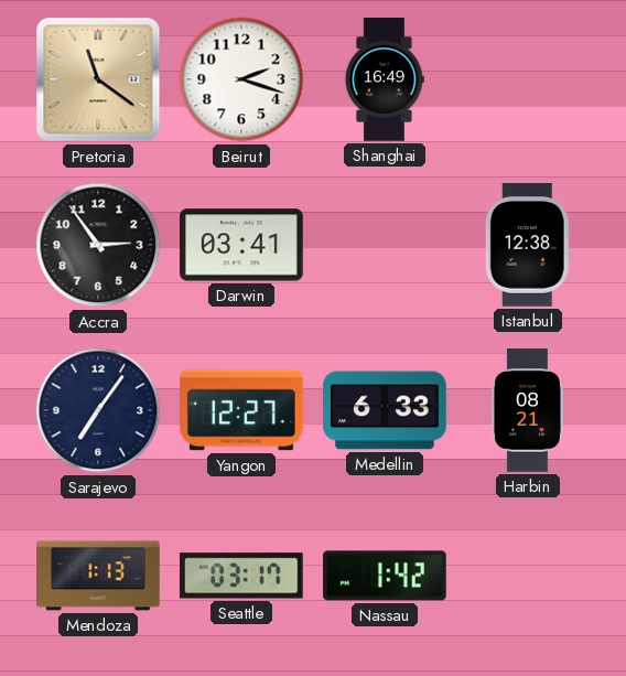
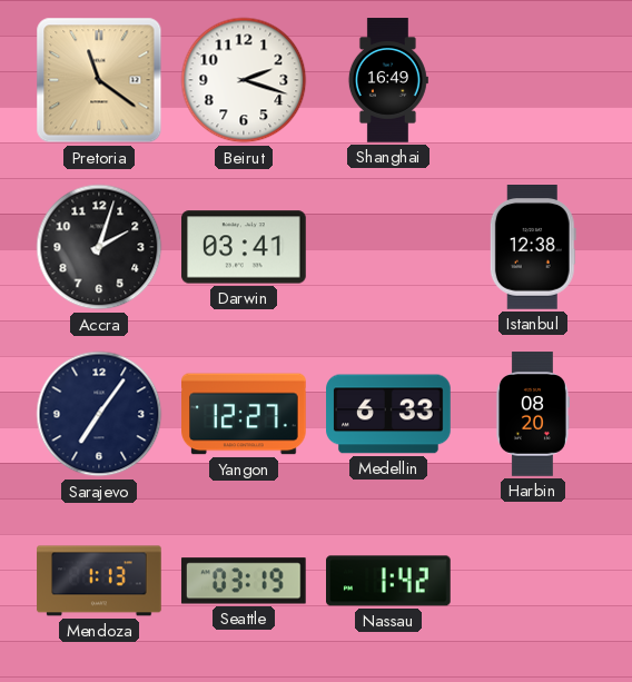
Accra: 2:54 -> 2:03
Harbin: 08:21 -> 08:20
Seattle: 03:17 -> 03:19
